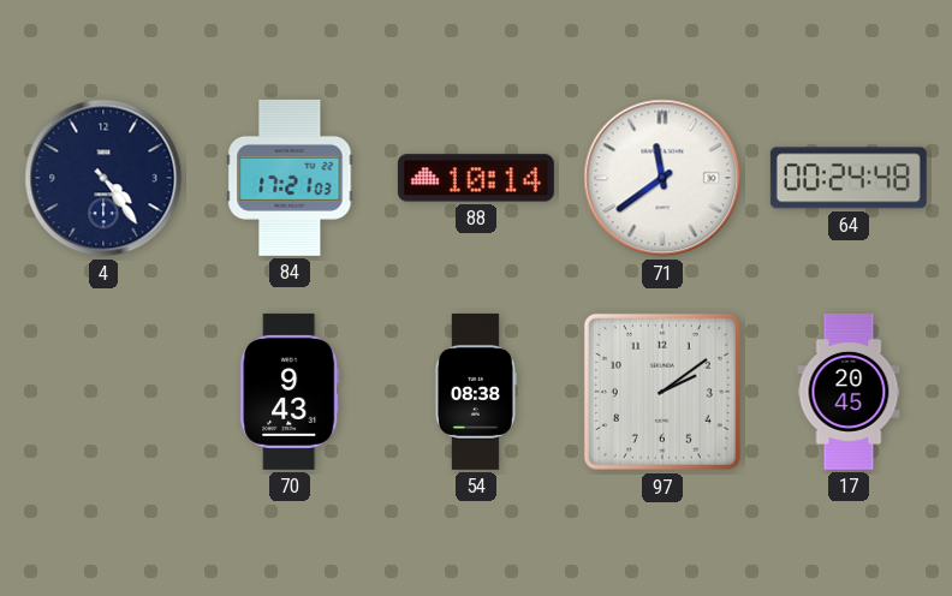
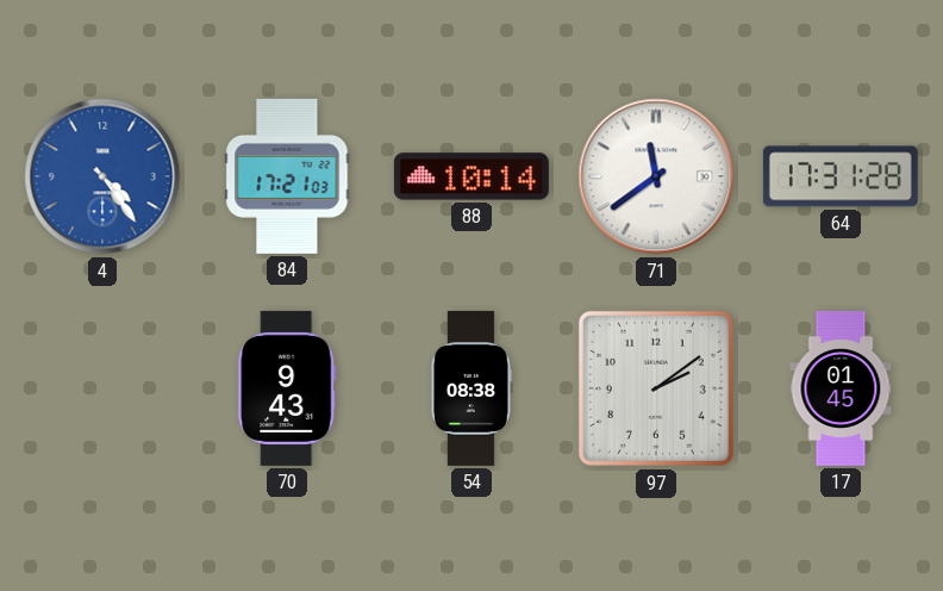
4 dial: navy -> blue
64: 00:24 -> 17:31
17: 20:45 -> 01:45
